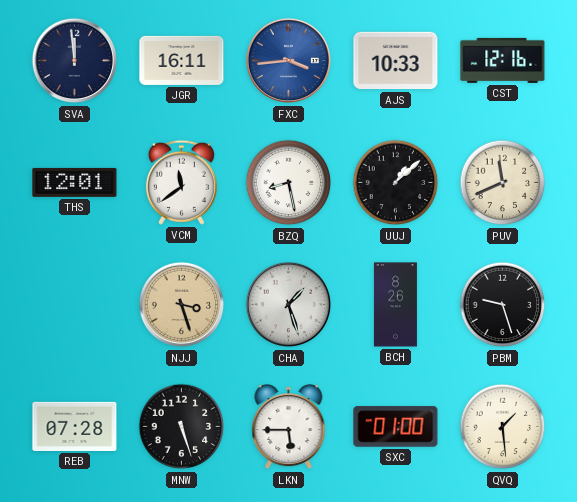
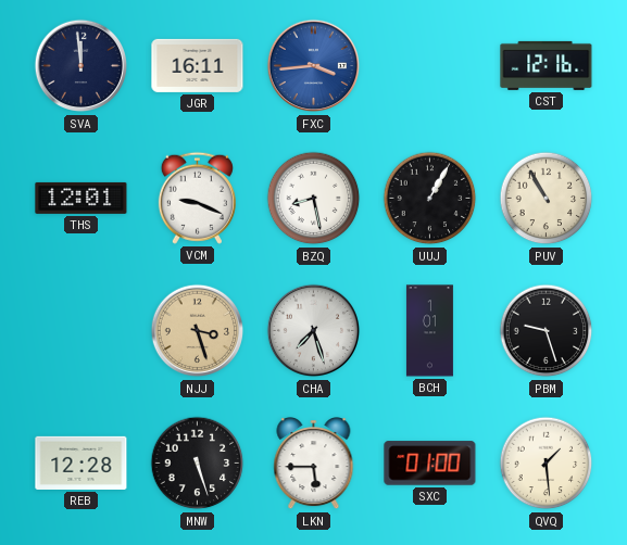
AJS: 10:33 -> none
VCM: 11:39 -> 9:19
UUJ: 1:08 -> 1:05
PUV: 11:41 -> 10:55
CHA: 1:27 -> 7:27
BCH: 8:26 -> 1:01
REB: 07:28 -> 12:28
